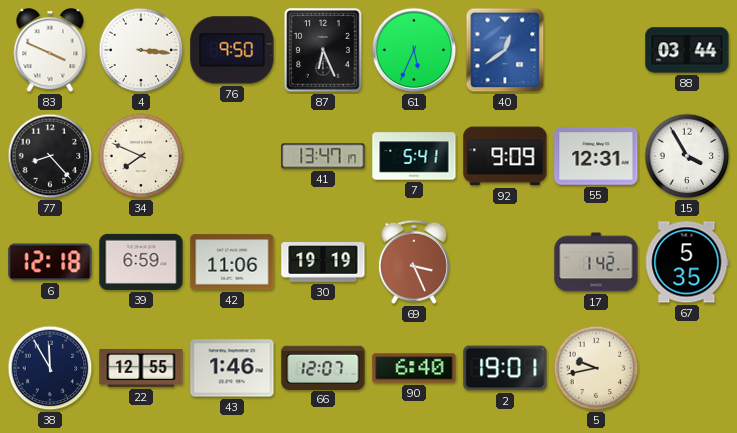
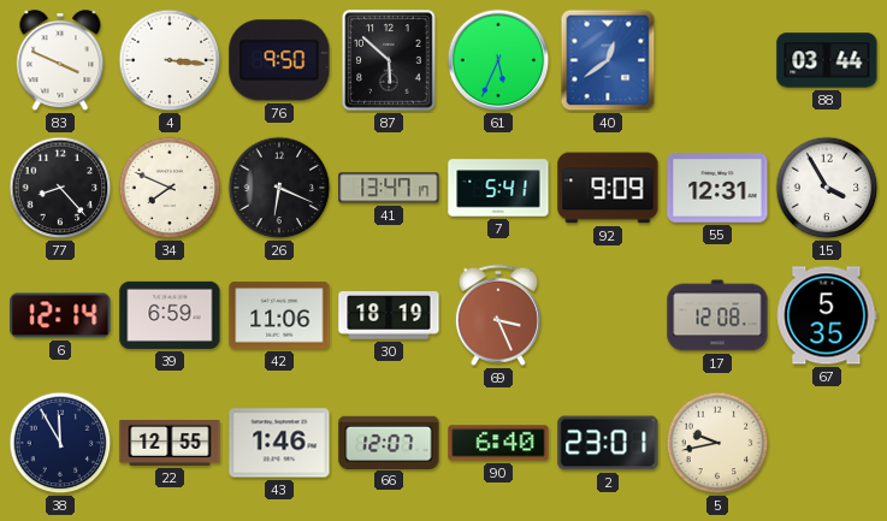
87: 6:26 -> 5:52
26: none -> 6:19
6: 12:18 -> 12:14
30: 19:19 -> 18:19
17: 1:42 -> 12:08
2: 19:01 -> 23:01
